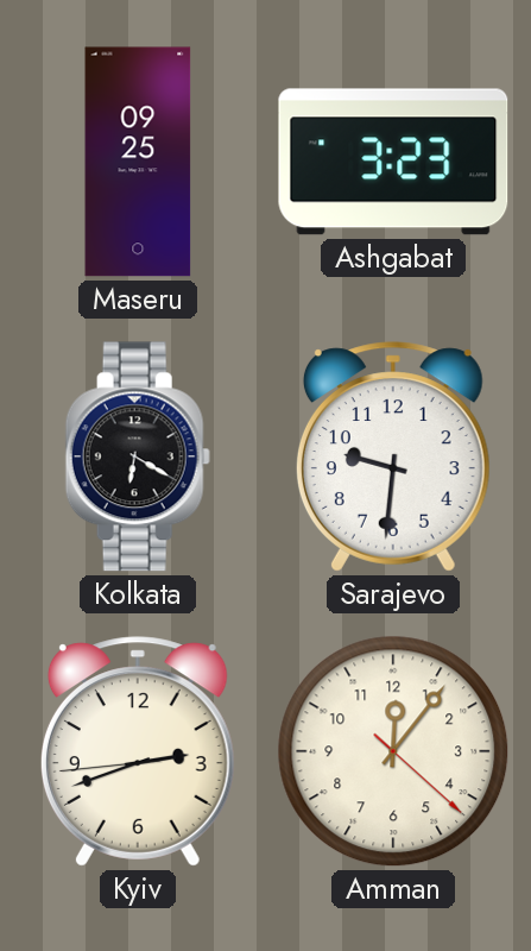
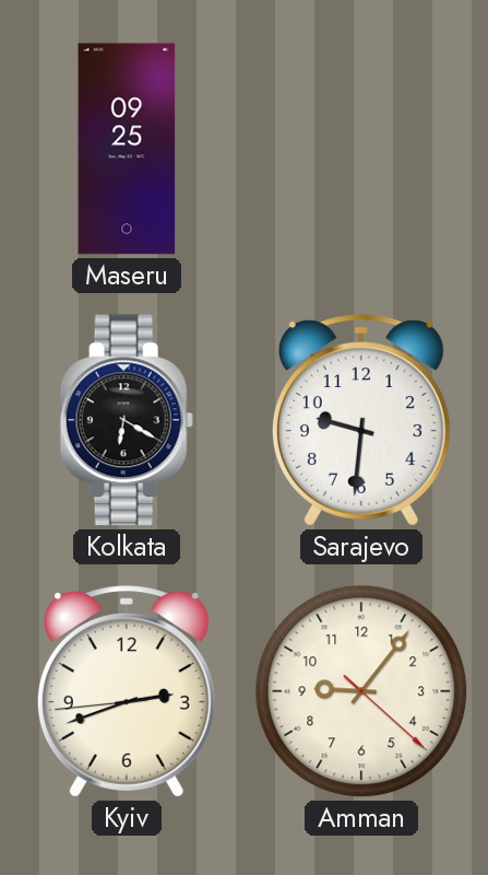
Ashgabat: 3:23 -> none
Amman: 12:06 -> 9:06
